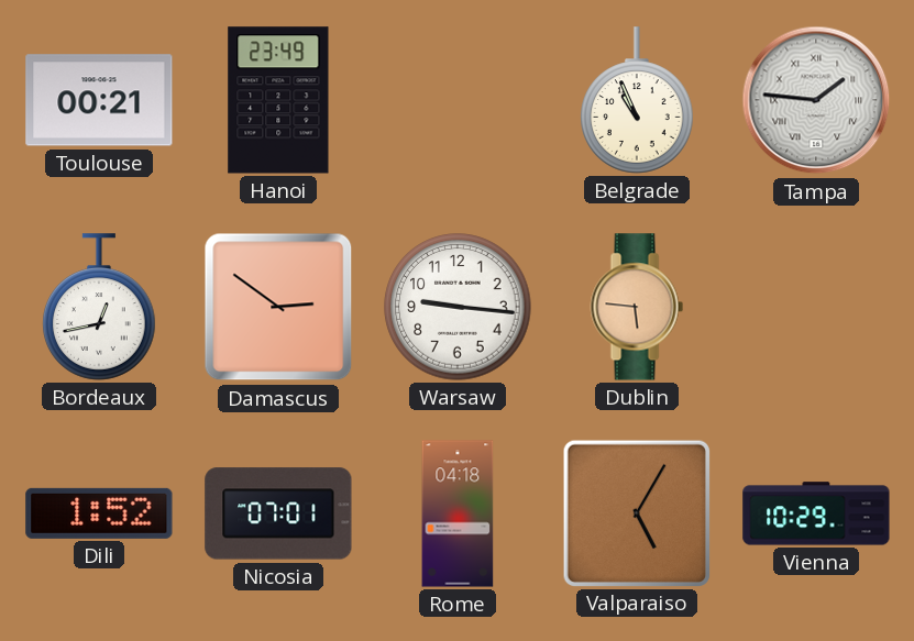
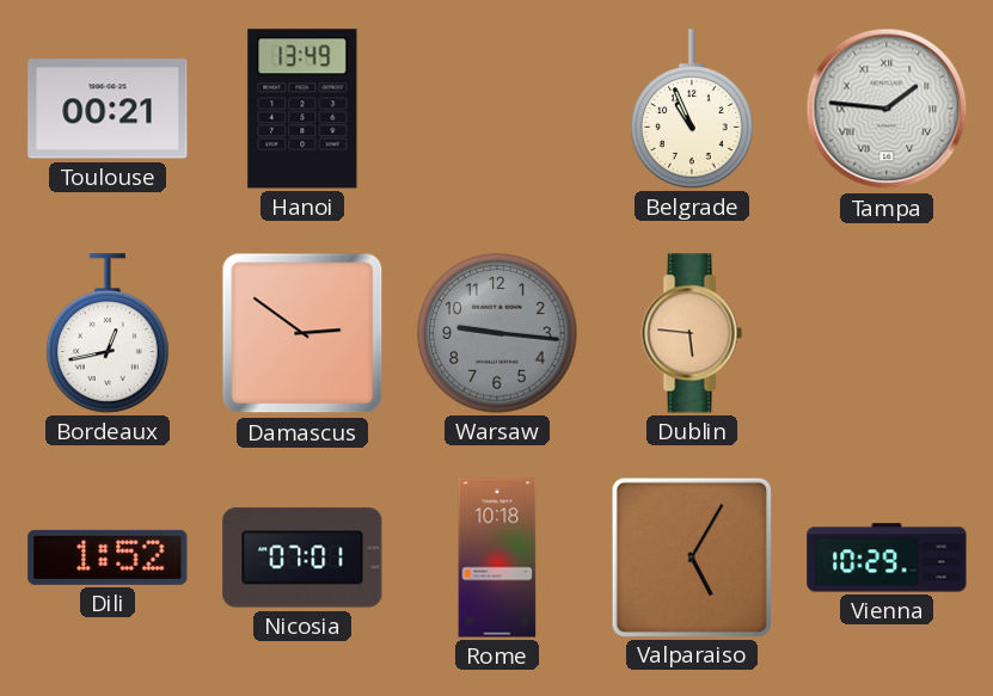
Hanoi: 23:49 -> 13:49
Warsaw dial: white -> grey
Rome: 04:18 -> 10:18
